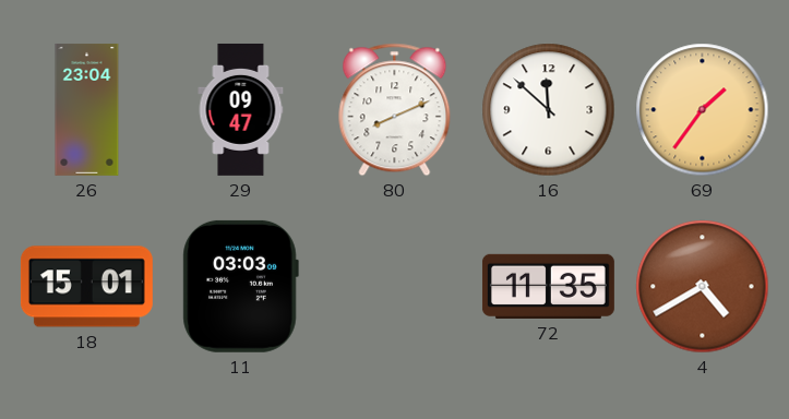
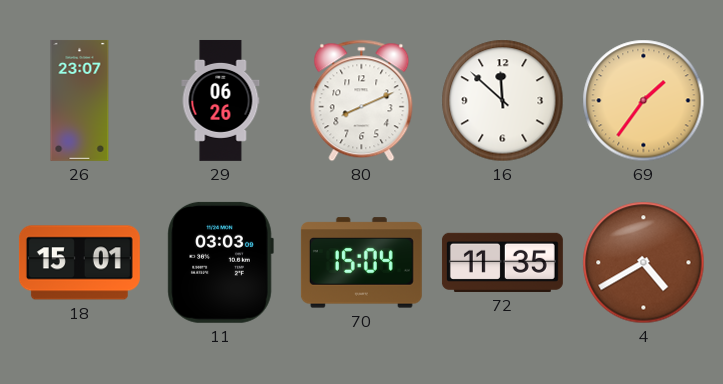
26: 23:04 -> 23:07
29: 09:47 -> 06:26
70: none -> 15:04
